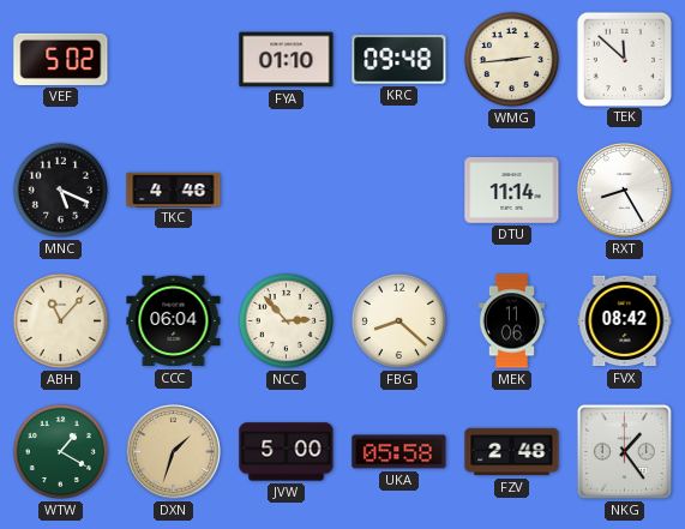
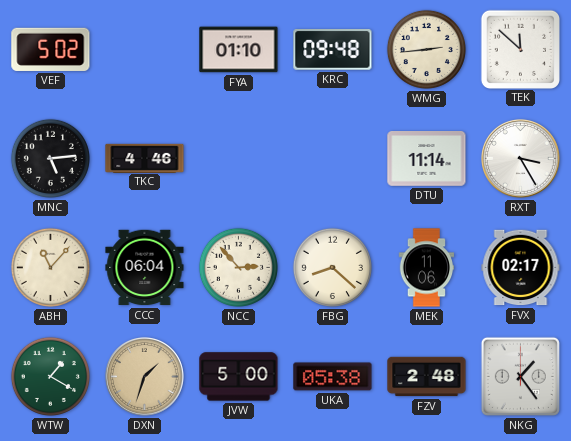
MNC: 5:19 -> 5:14
RXT: 8:25 -> 3:25
FVX: 08:42 -> 02:17
UKA: 05:58 -> 05:38
